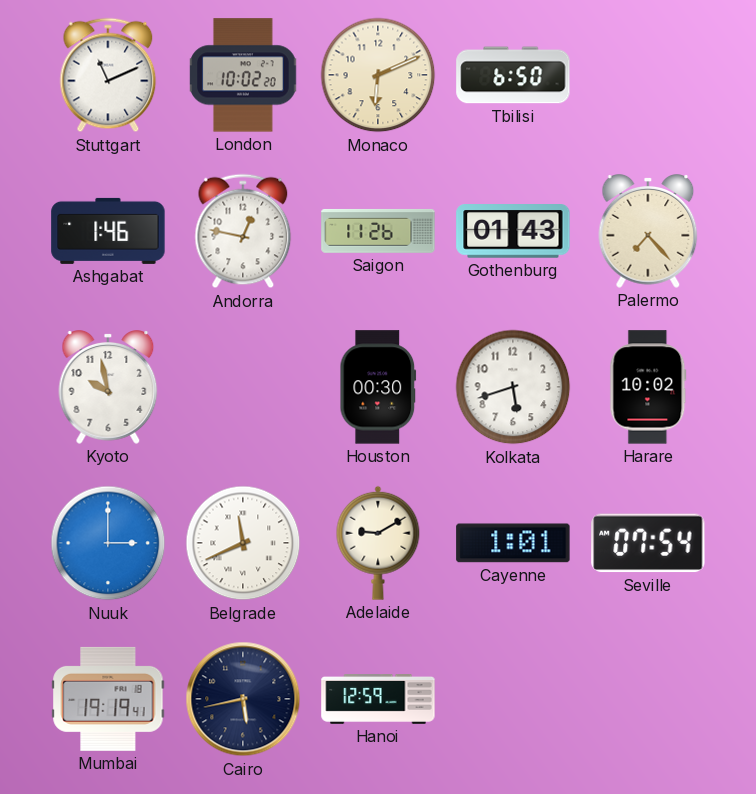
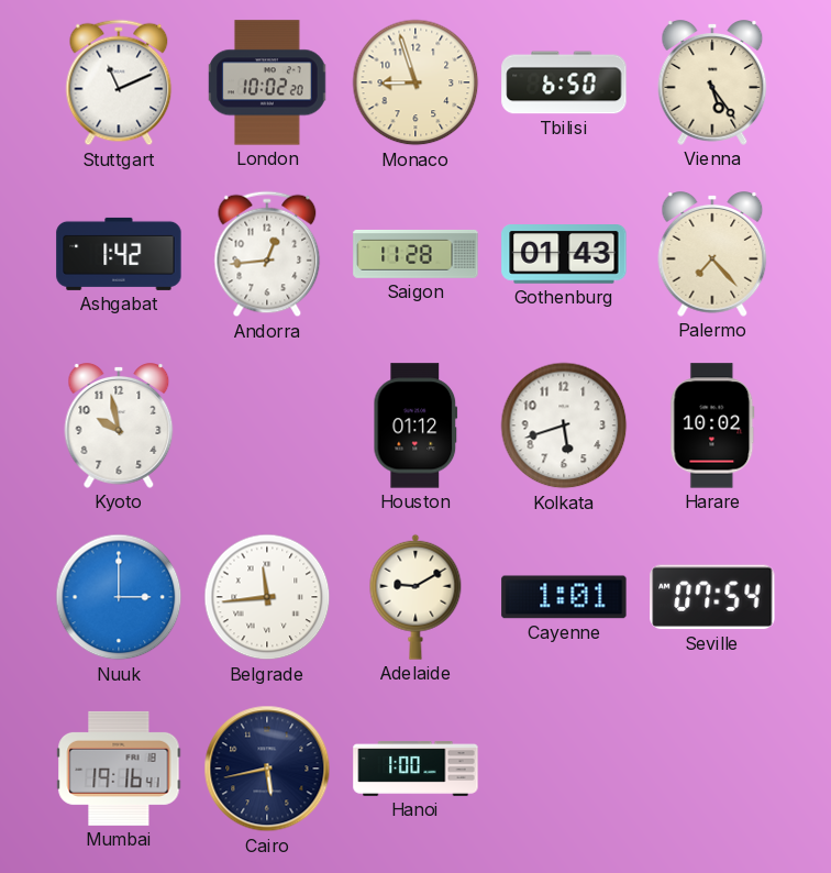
Monaco: 6:11 -> 8:57
Vienna: none -> 5:24
Ashgabat: 1:46 -> 1:42
Andorra: 12:47 -> 12:44
Saigon: 11:26 -> 11:28
Houston: 00:30 -> 01:12
Belgrade: 11:41 -> 11:44
Mumbai: 19:19 -> 19:16
Hanoi: 12:59 -> 1:00
